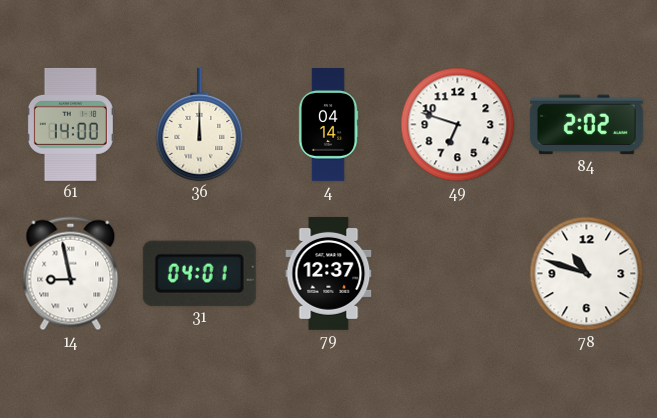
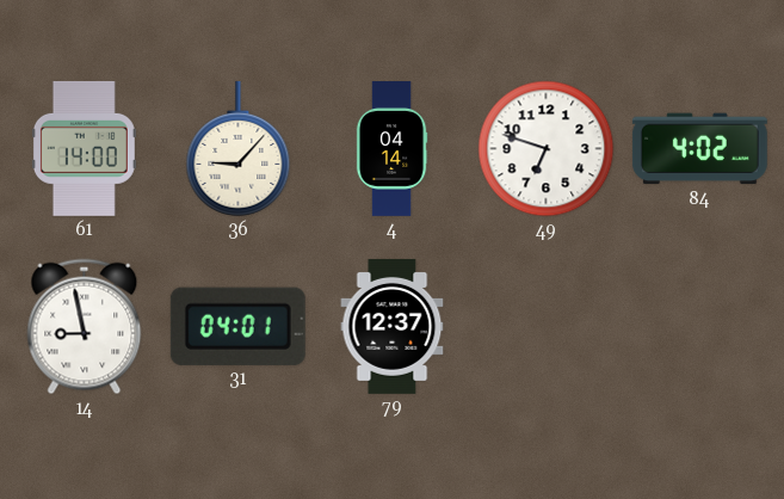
36: 12:00 -> 9:07
84: 2:02 -> 4:02
78: 10:48 -> none
